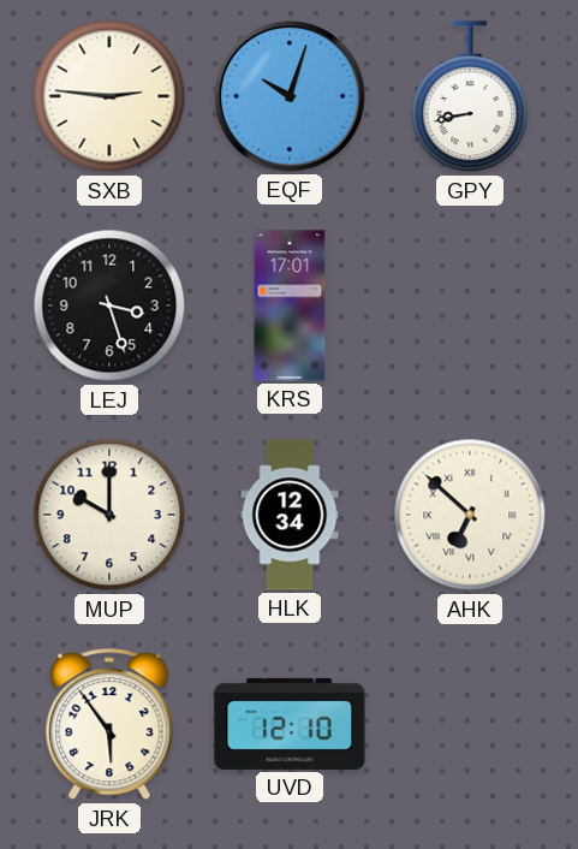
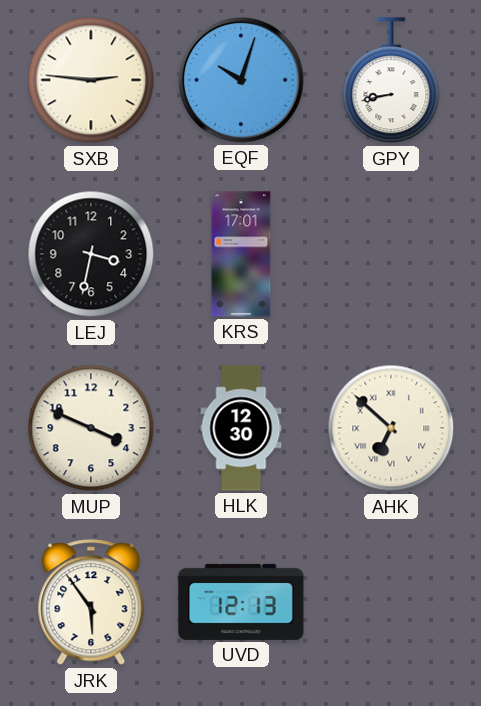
LEJ: 3:27 -> 3:32
MUP: 10:00 -> 3:49
HLK: 12:34 -> 12:30
UVD: 12:10 -> 12:13
